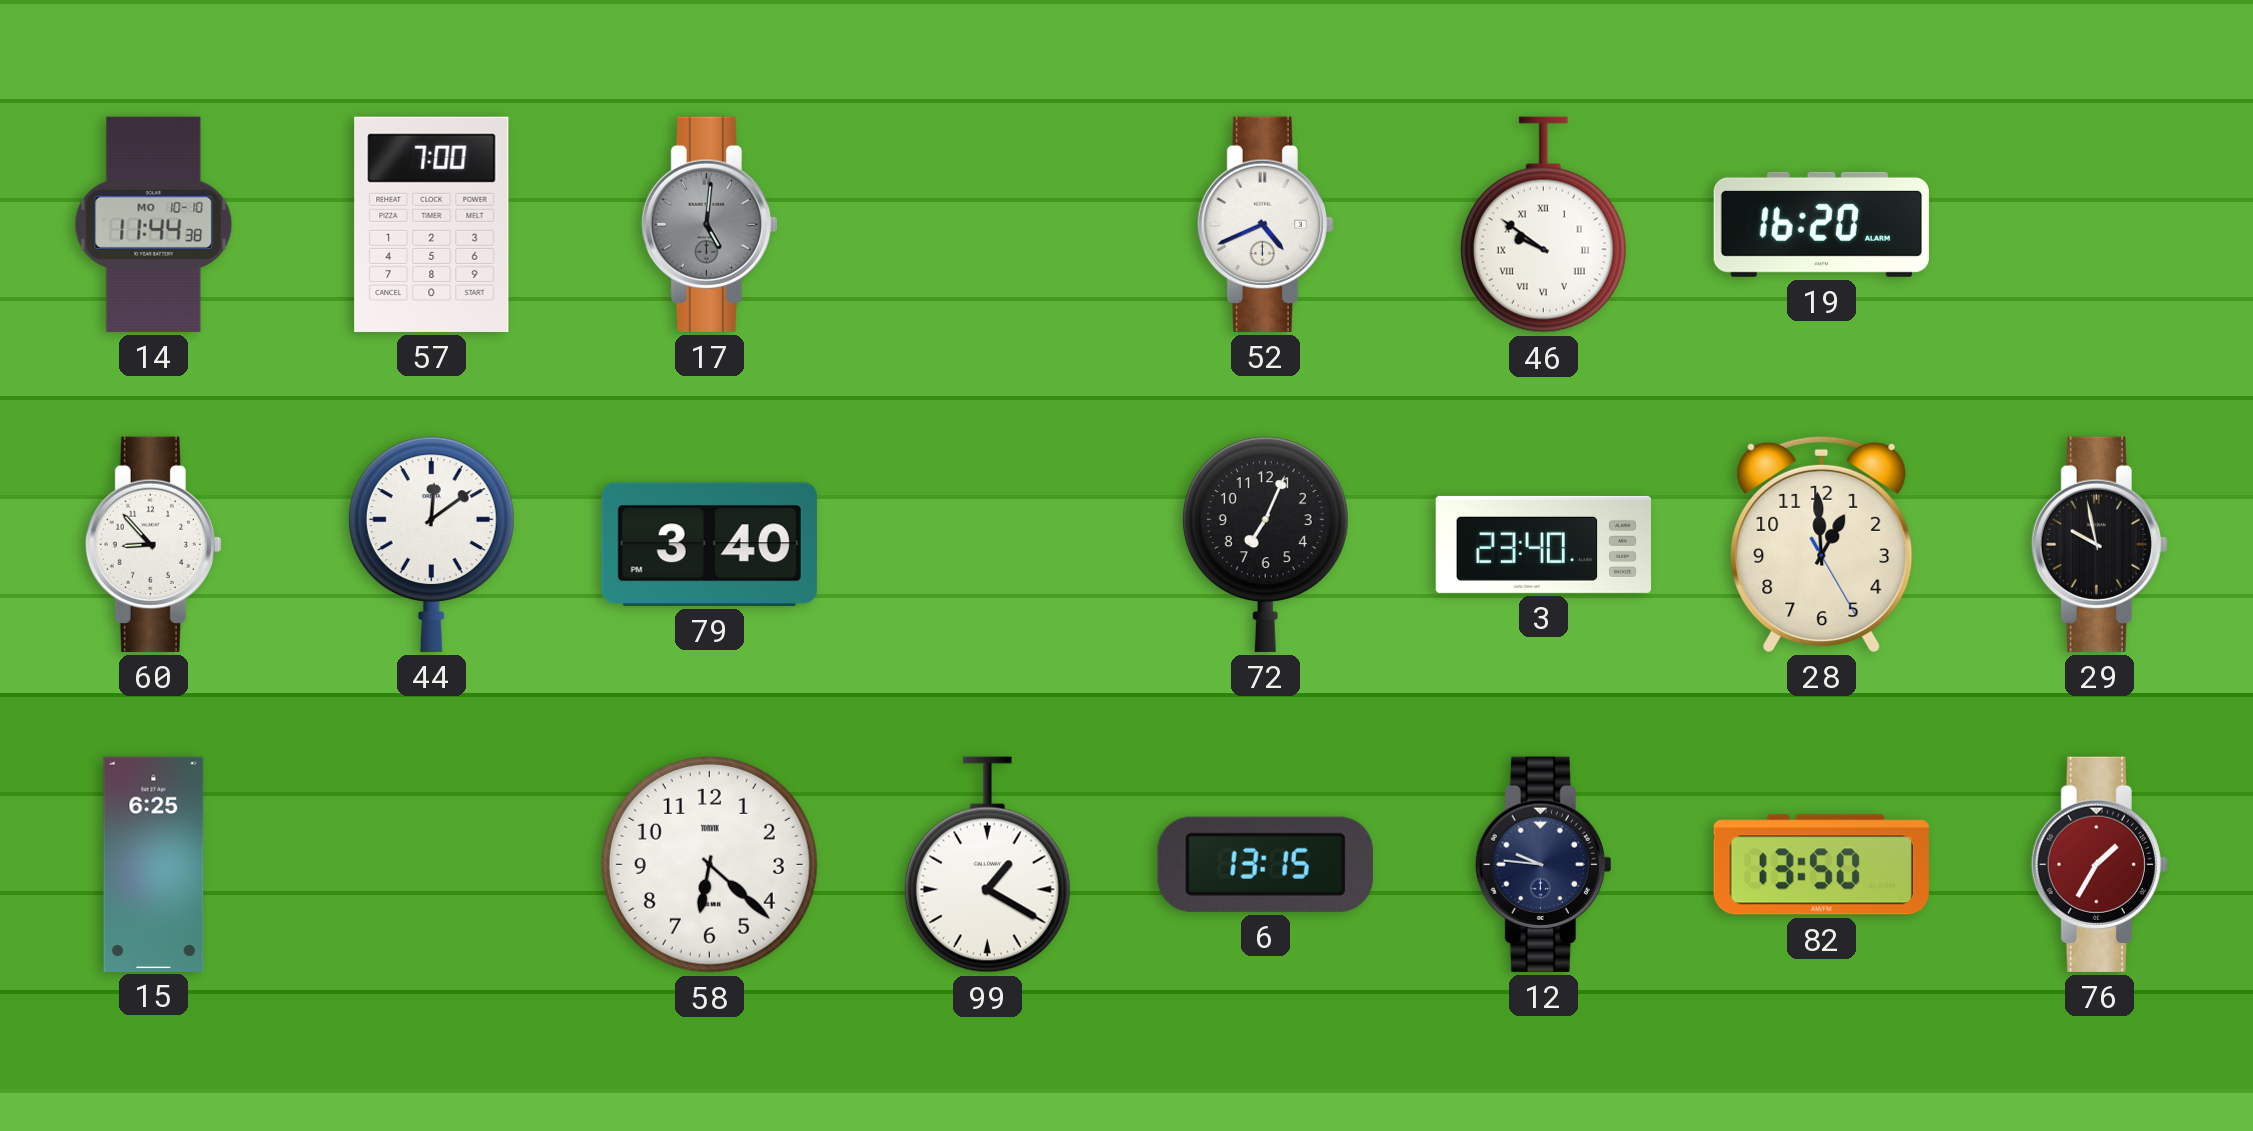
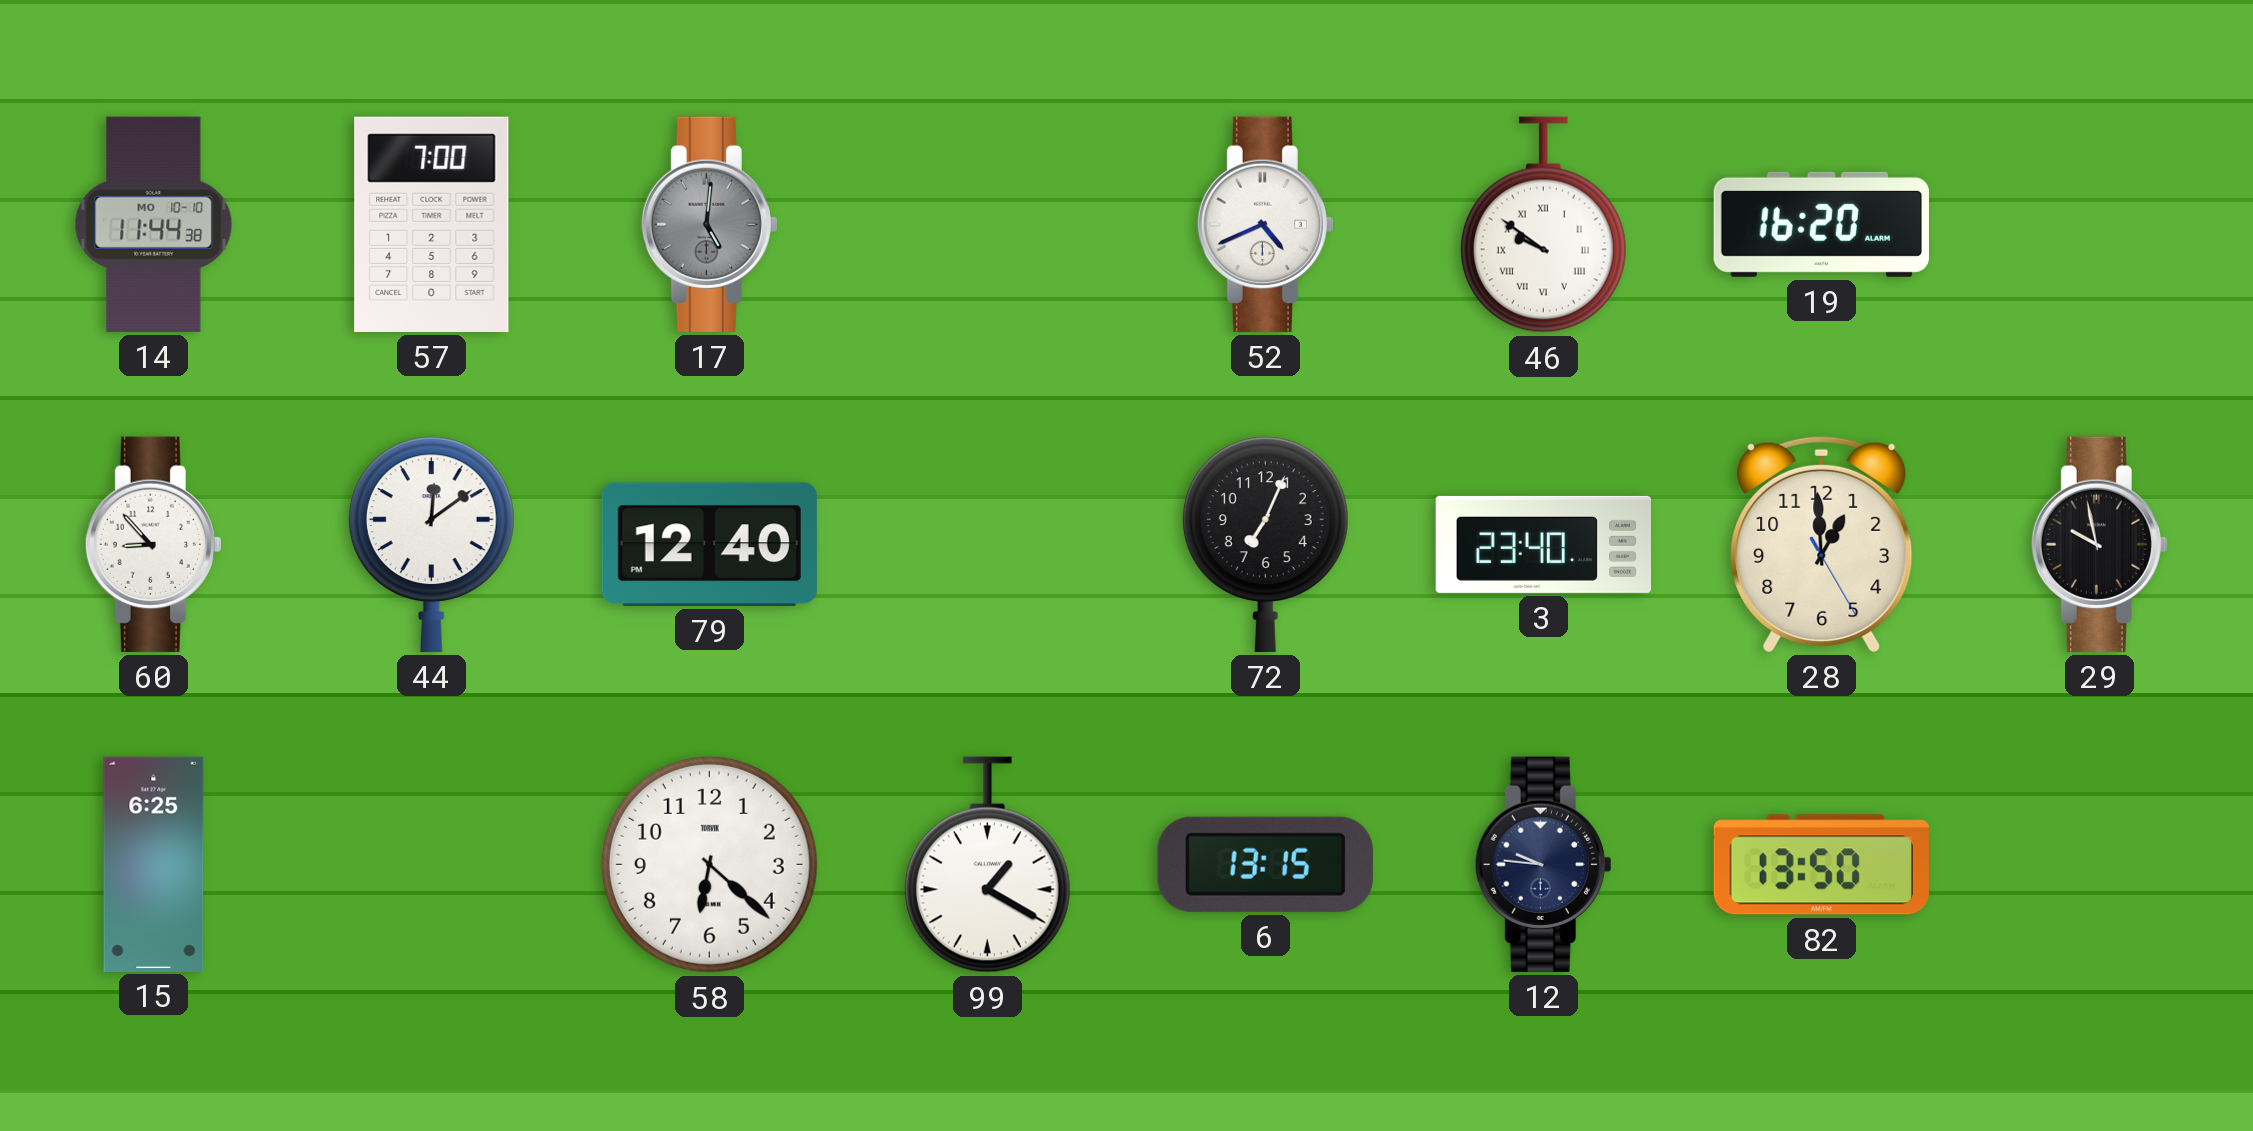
79: 3:40 -> 12:40
76: 1:35 -> none
